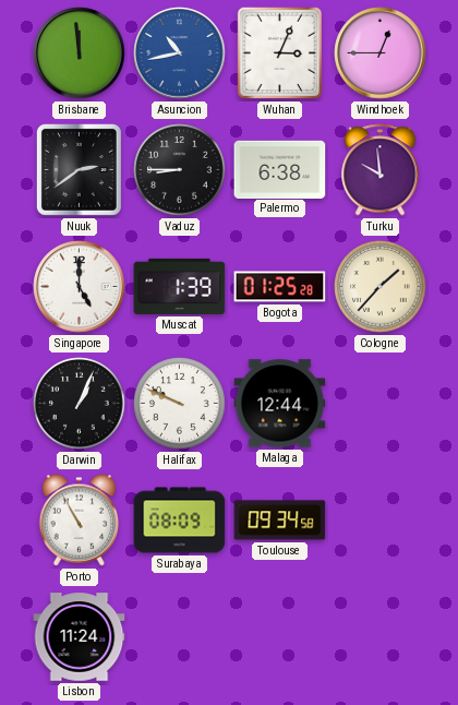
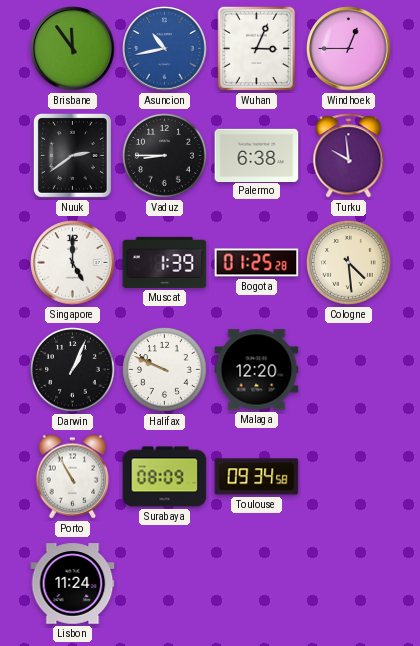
Brisbane: 11:59 -> 11:54
Cologne: 1:37 -> 4:29
Malaga: 12:44 -> 12:20
